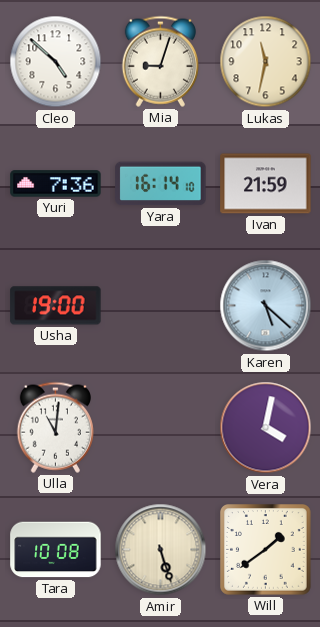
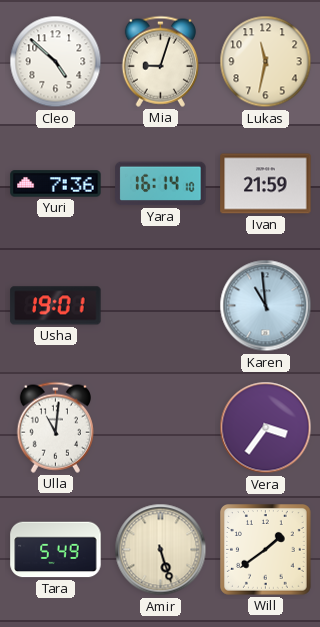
Usha: 19:00 -> 19:01
Karen: 5:22 -> 10:59
Vera: 4:02 -> 3:36
Tara: 10:08 -> 5:49
